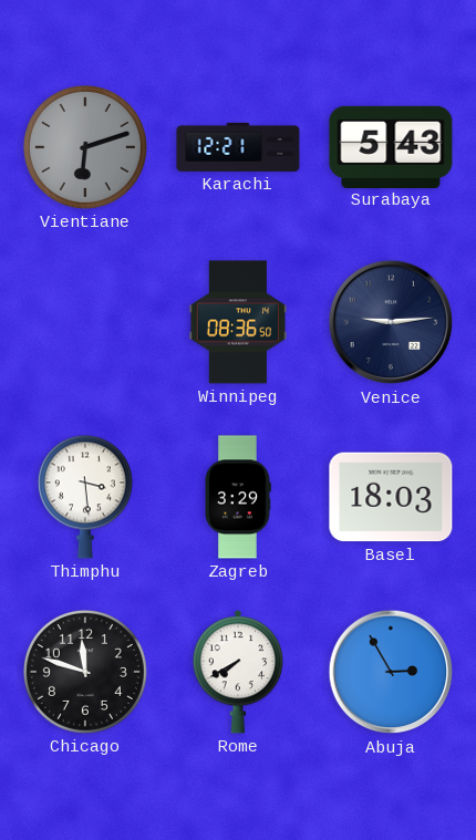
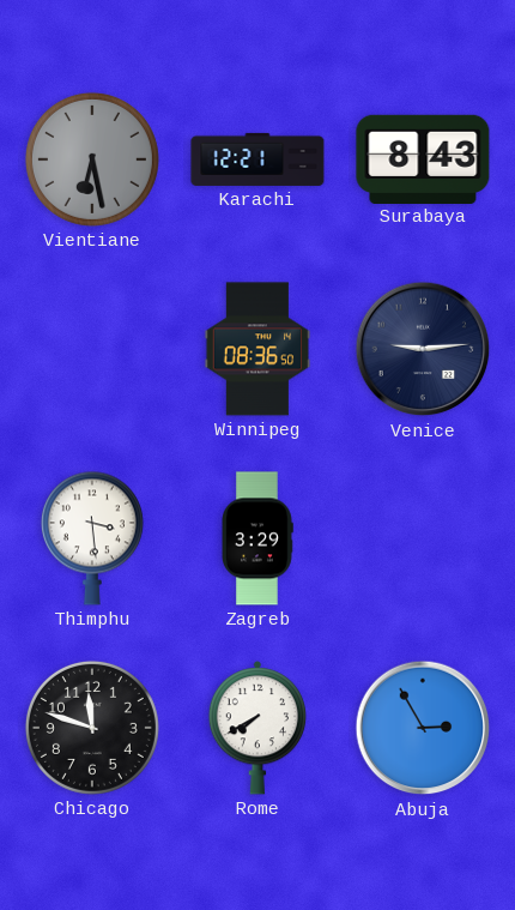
Vientiane: 6:12 -> 6:28
Surabaya: 5:43 -> 8:43
Basel: 18:03 -> none
